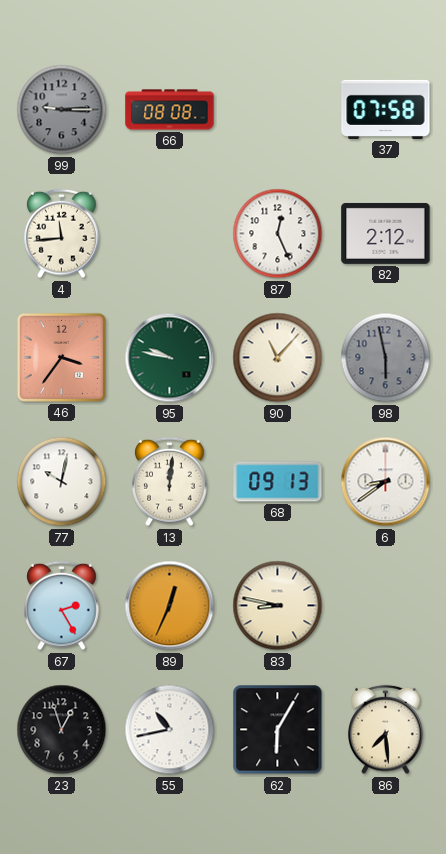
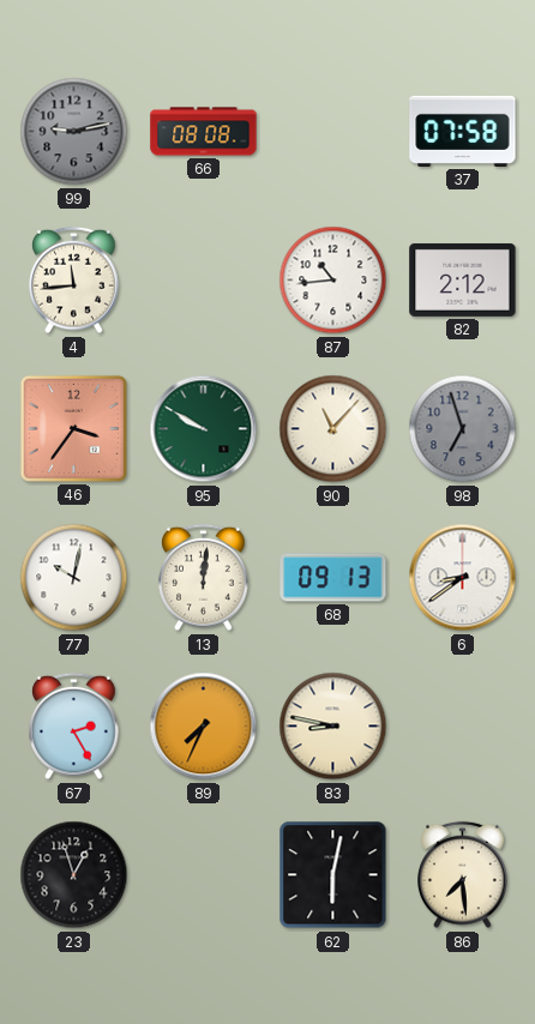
99: 9:15 -> 9:13
87: 12:26 -> 10:44
95: 9:47 -> 9:50
98: 5:58 -> 6:57
89: 12:34 -> 7:34
55: 10:43 -> none
62: 6:05 -> 6:02
